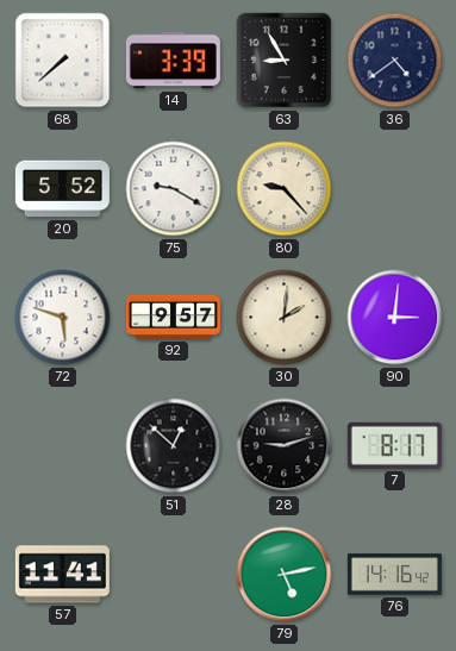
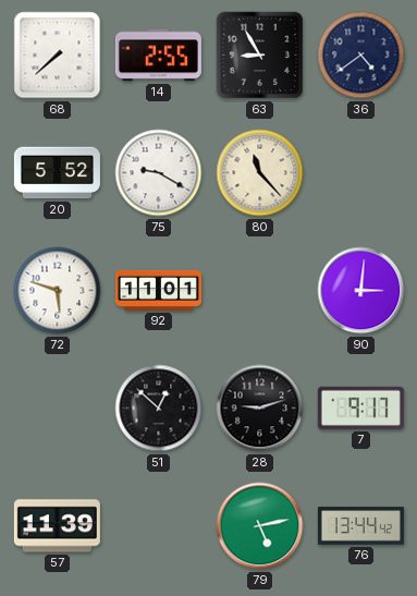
14: 3:39 -> 2:55
80: 9:23 -> 11:23
92: 9:57 -> 11:01
30: 2:01 -> none
7: 8:17 -> 9:17
57: 11:41 -> 11:39
76: 14:16 -> 13:44
